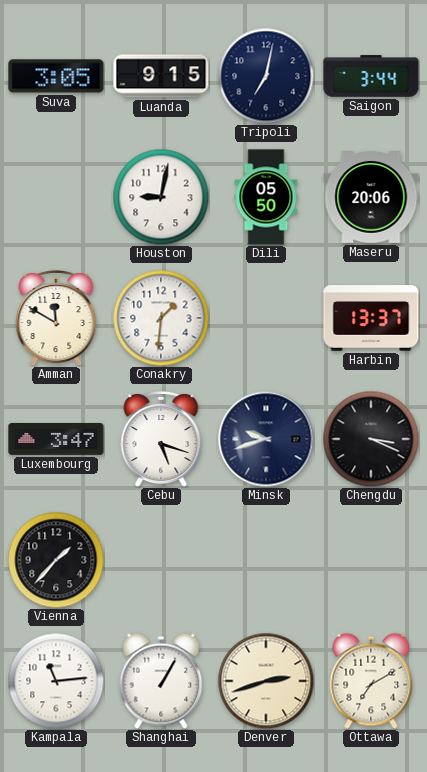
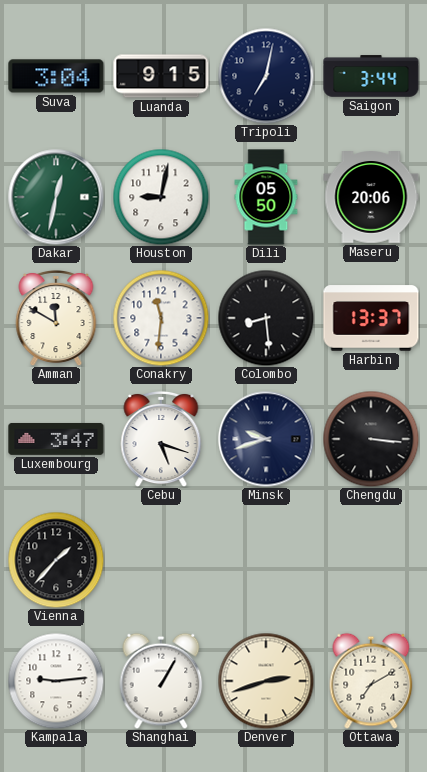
Suva: 3:05 -> 3:04
Dakar: none -> 12:32
Conakry: 1:31 -> 11:31
Colombo: none -> 8:29
Chengdu: 3:19 -> 3:16
Kampala: 11:14 -> 9:14
